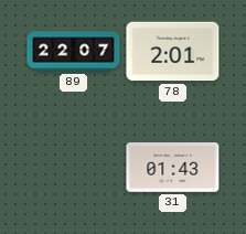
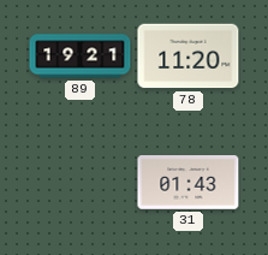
89: 22:07 -> 19:21
78: 2:01 -> 11:20
